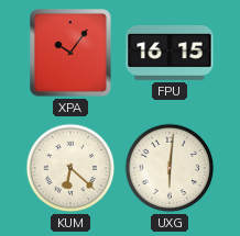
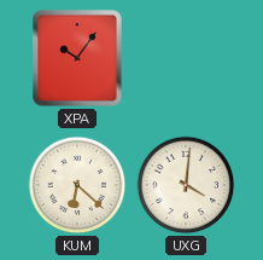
FPU: 16:15 -> none
UXG: 6:01 -> 4:01
